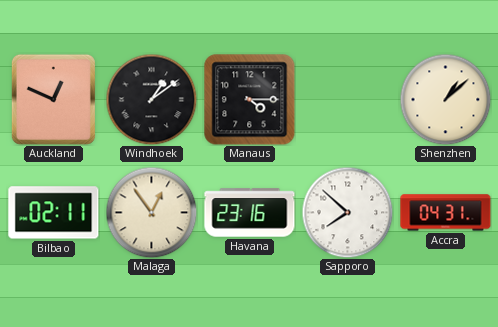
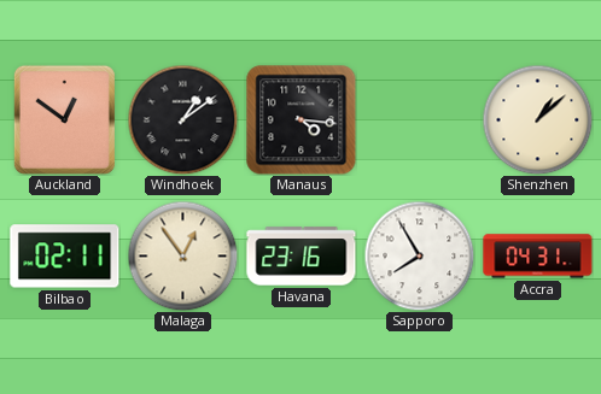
Auckland: 12:49 -> 12:51
Manaus: 4:15 -> 4:16
Sapporo: 7:52 -> 7:55
